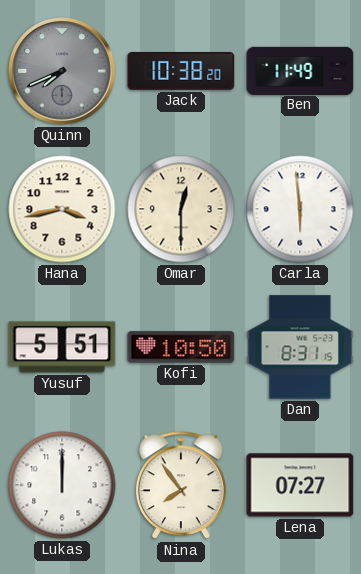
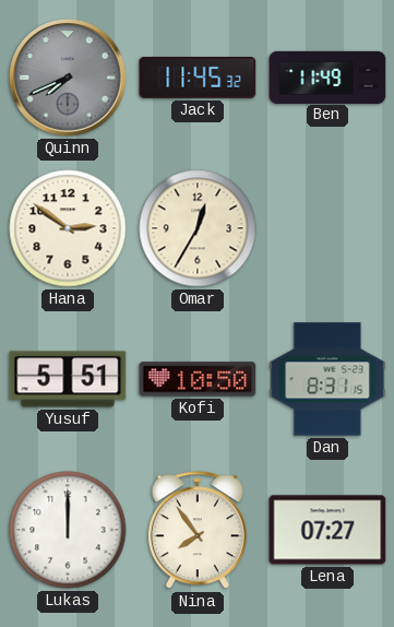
Jack: 10:38 -> 11:45
Hana: 3:43 -> 2:51
Omar: 12:30 -> 12:35
Carla: 5:59 -> none
